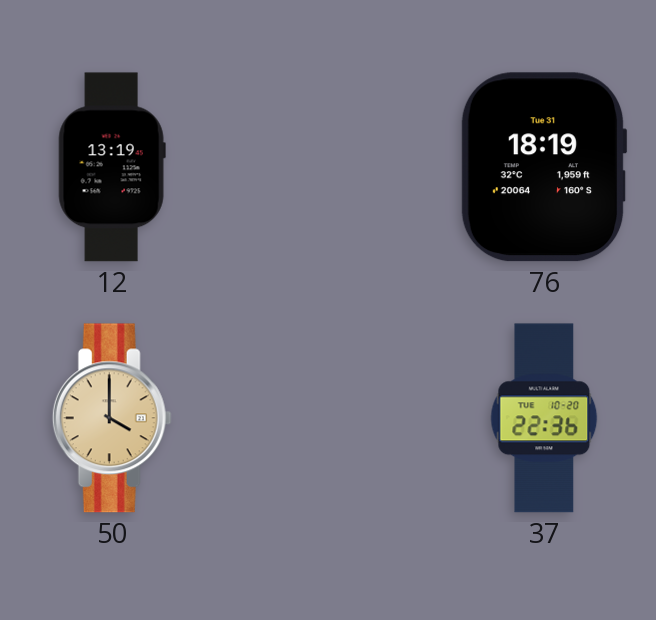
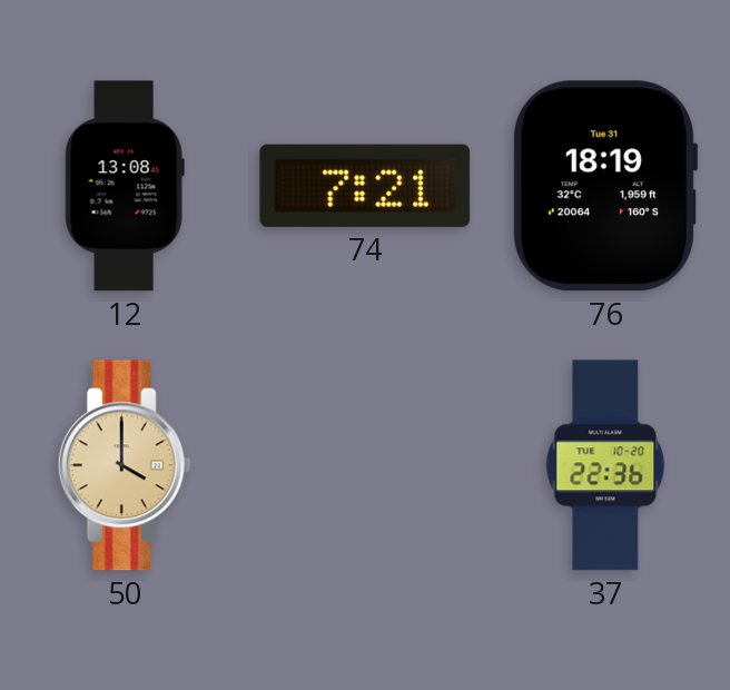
12: 13:19 -> 13:08
74: none -> 7:21
